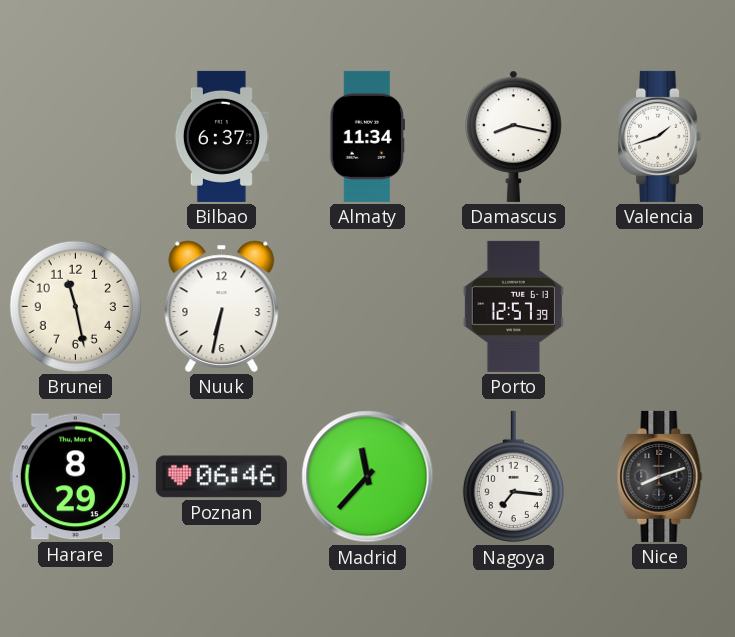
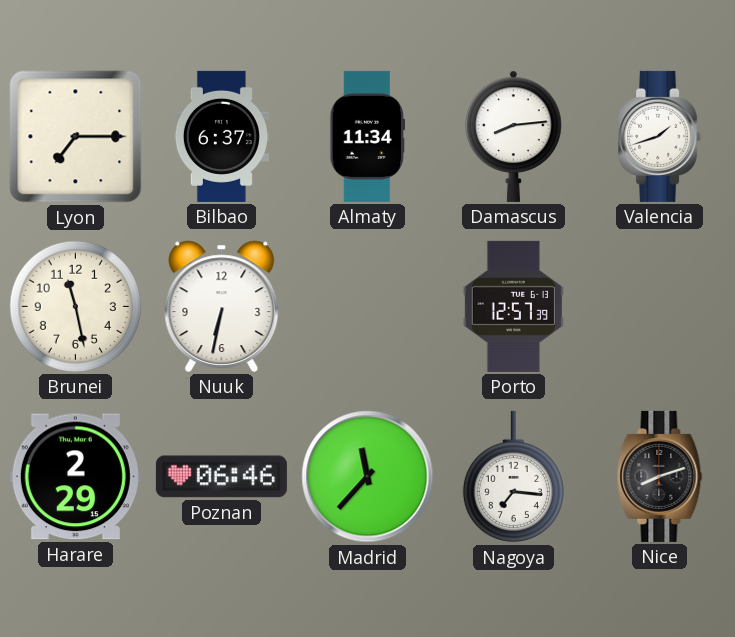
Lyon: none -> 7:15
Damascus: 8:17 -> 8:14
Harare: 8:29 -> 2:29
